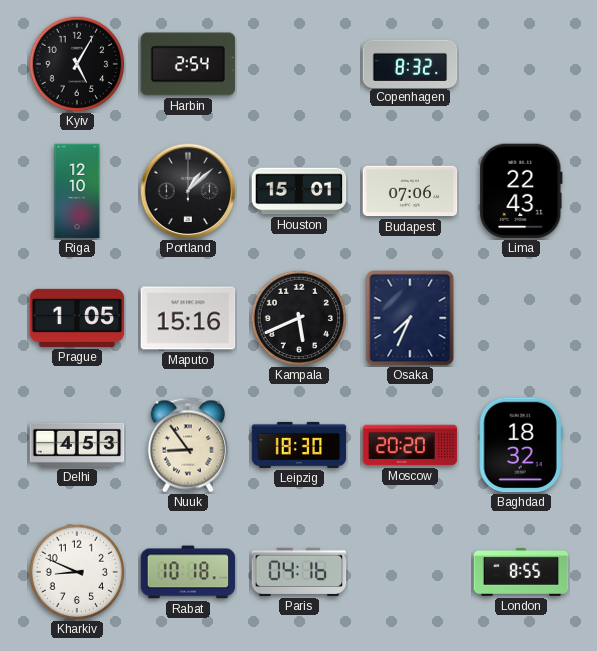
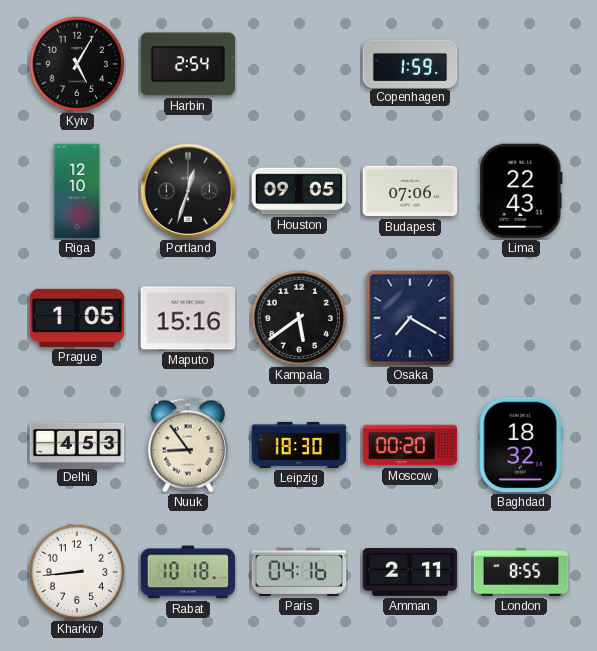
Copenhagen: 8:32 -> 1:59
Portland: 1:08 -> 12:33
Houston: 15:01 -> 09:05
Kampala: 5:41 -> 5:39
Osaka: 7:34 -> 7:20
Moscow: 20:20 -> 00:20
Kharkiv: 8:49 -> 8:44
Amman: none -> 2:11
